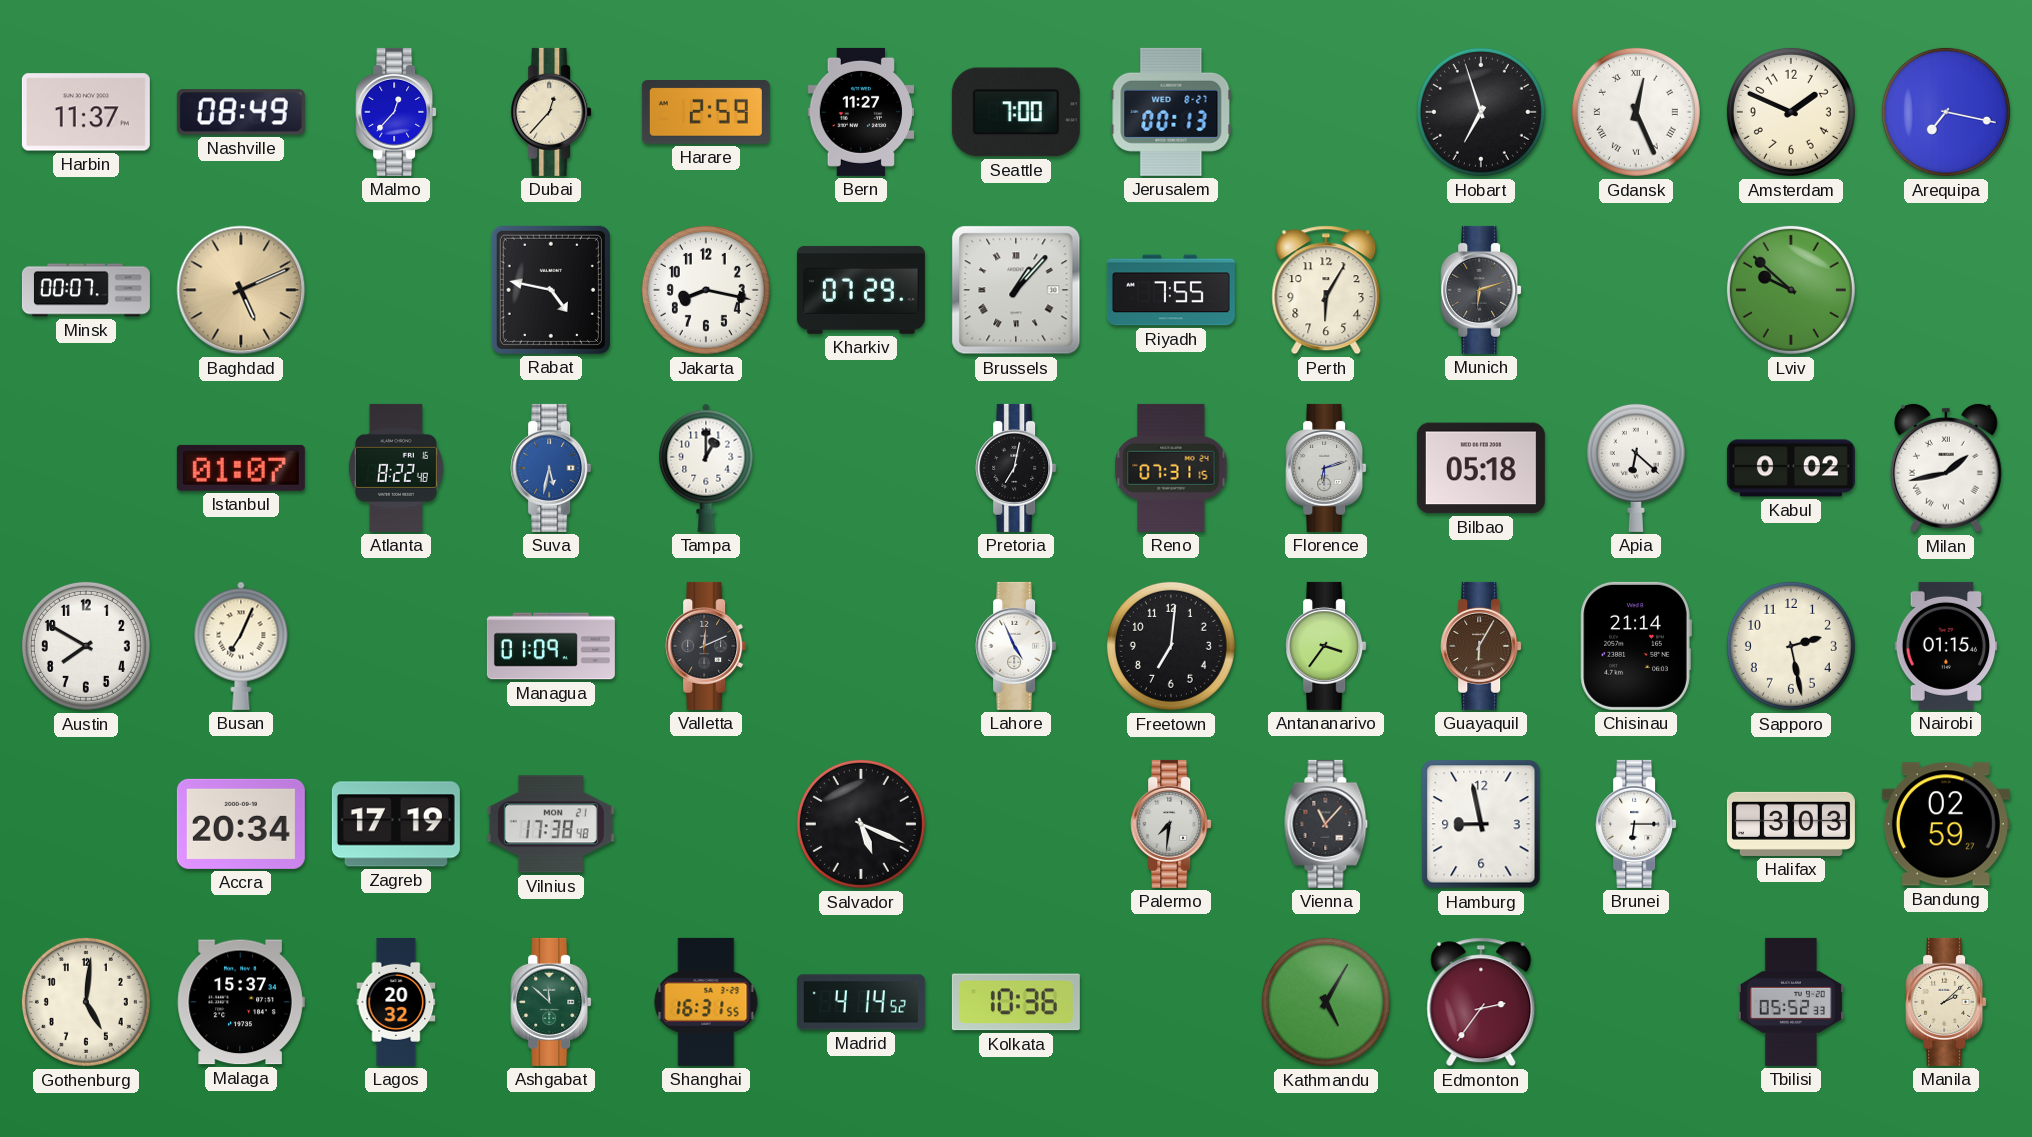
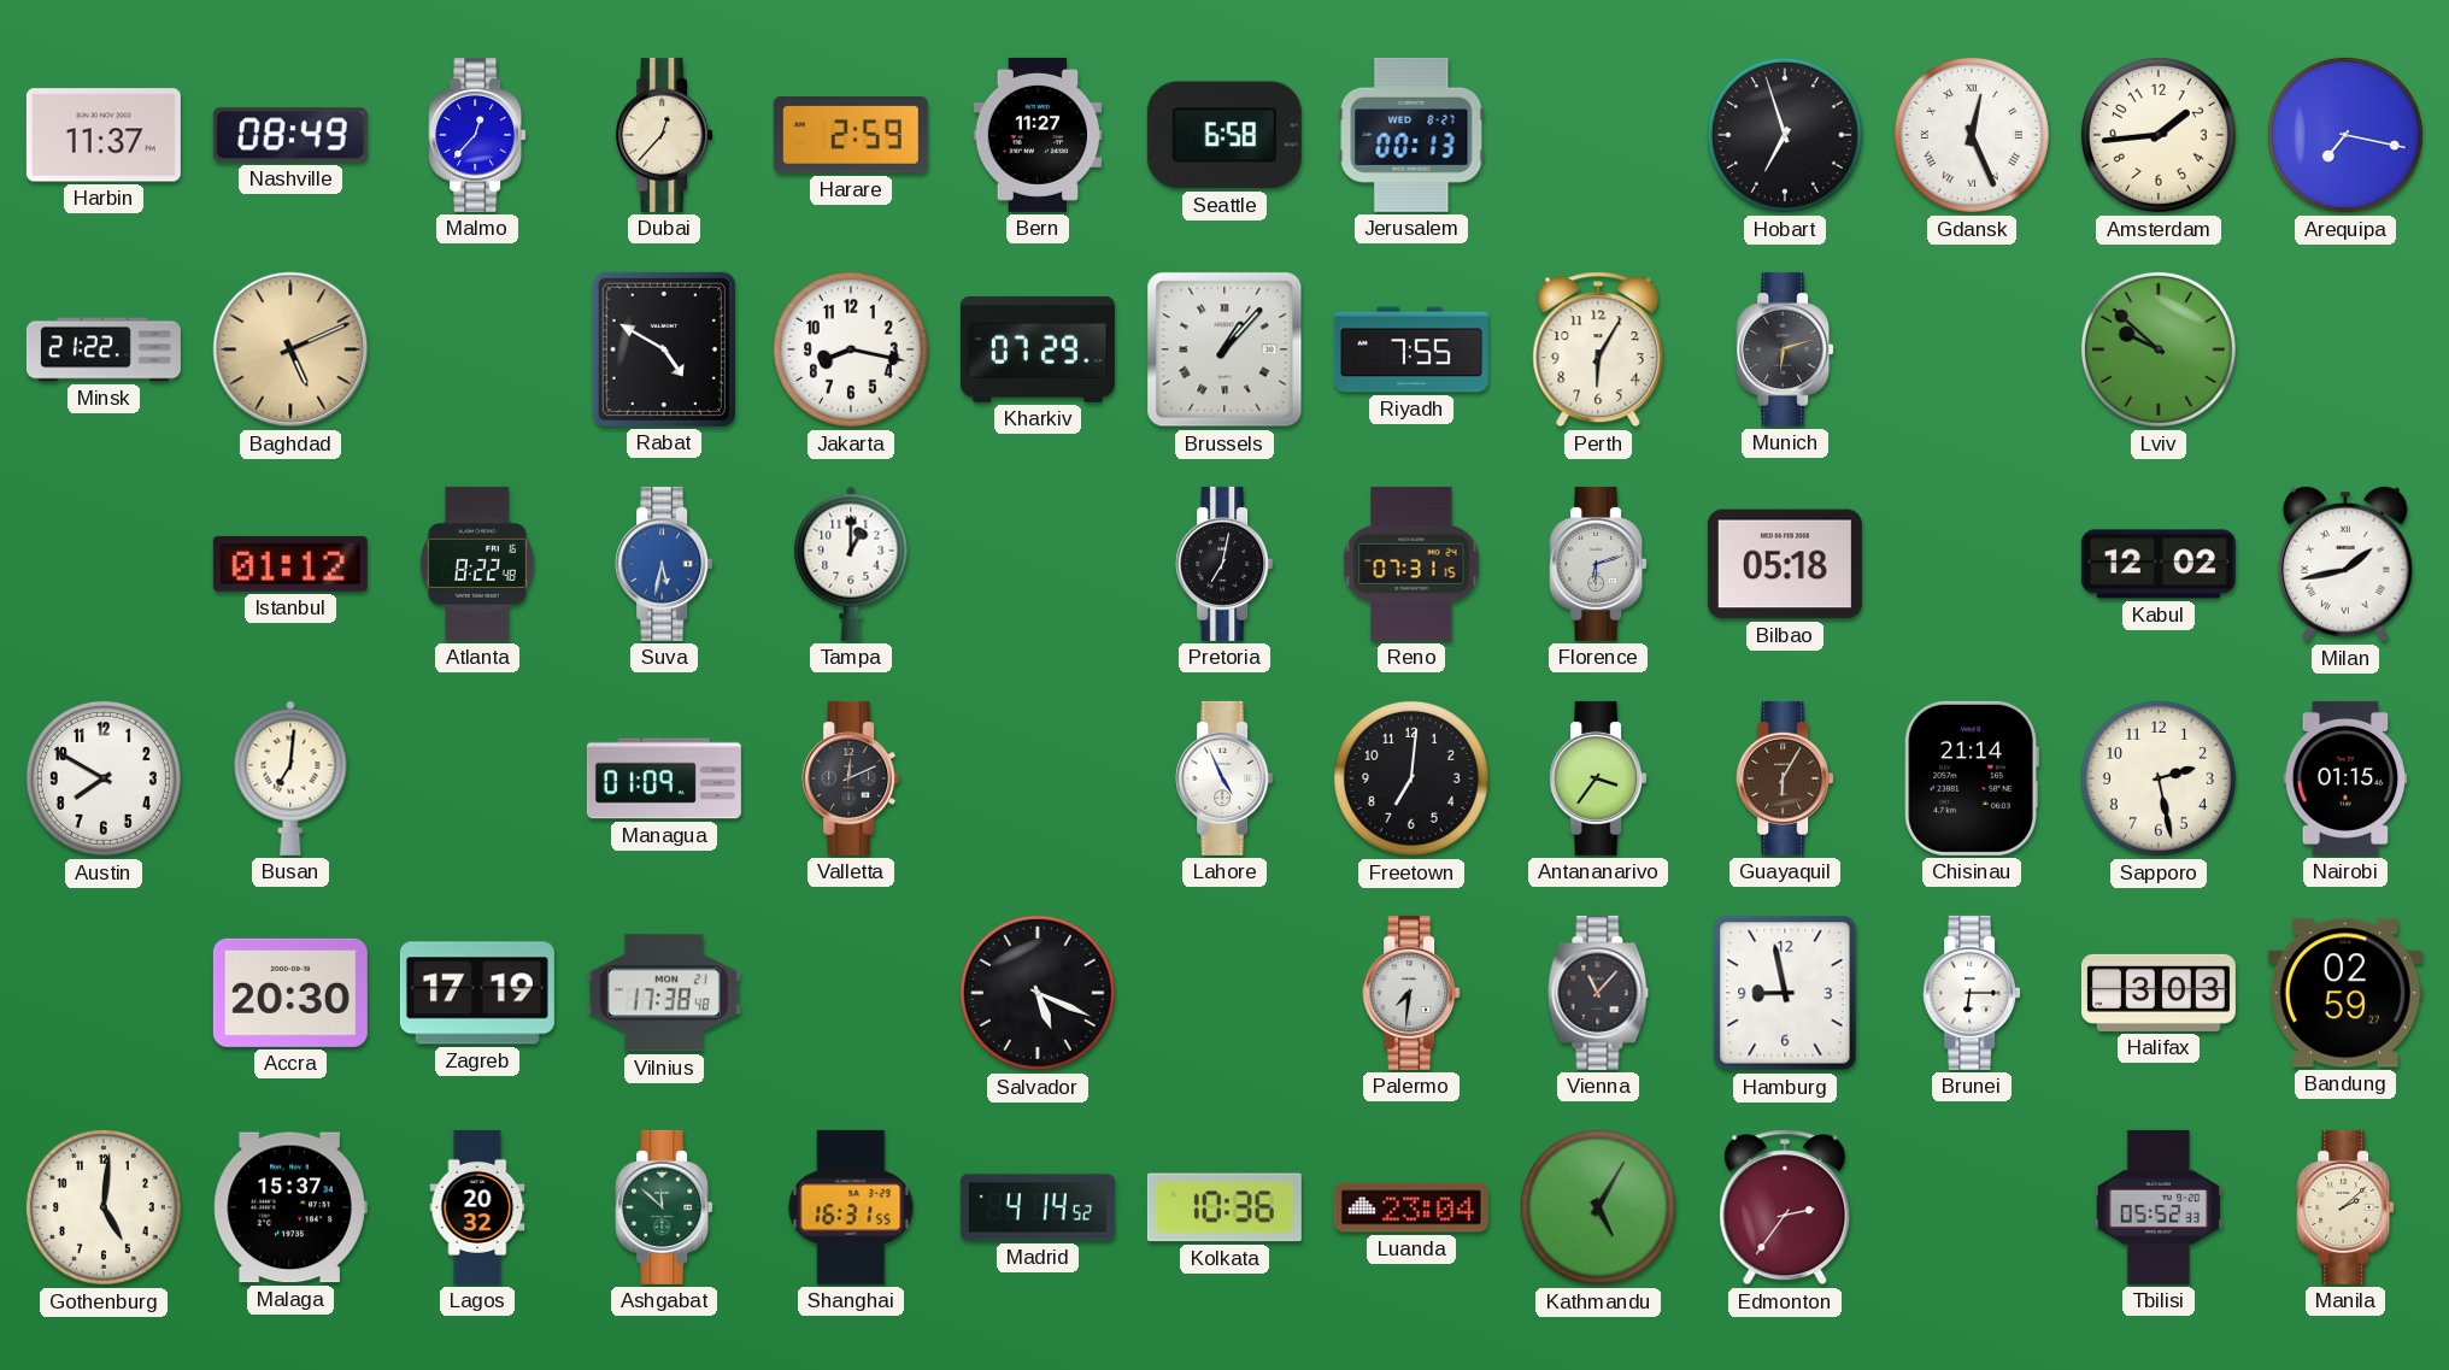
Seattle: 7:00 -> 6:58
Amsterdam: 1:49 -> 1:44
Minsk: 00:07 -> 21:22
Rabat: 4:47 -> 4:50
Istanbul: 01:07 -> 01:12
Apia: 6:22 -> none
Kabul: 0:02 -> 12:02
Busan: 7:04 -> 7:01
Accra: 20:34 -> 20:30
Luanda: none -> 23:04
